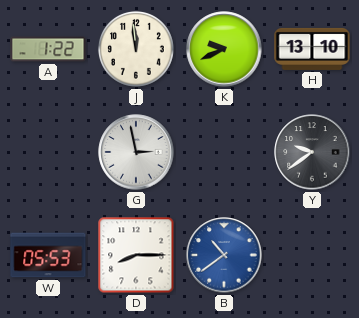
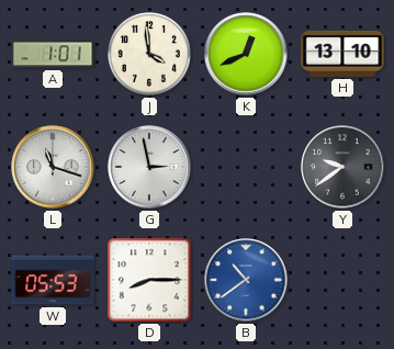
A: 1:22 -> 1:01
J: 11:59 -> 3:59
K: 9:41 -> 12:41
L: none -> 11:18
